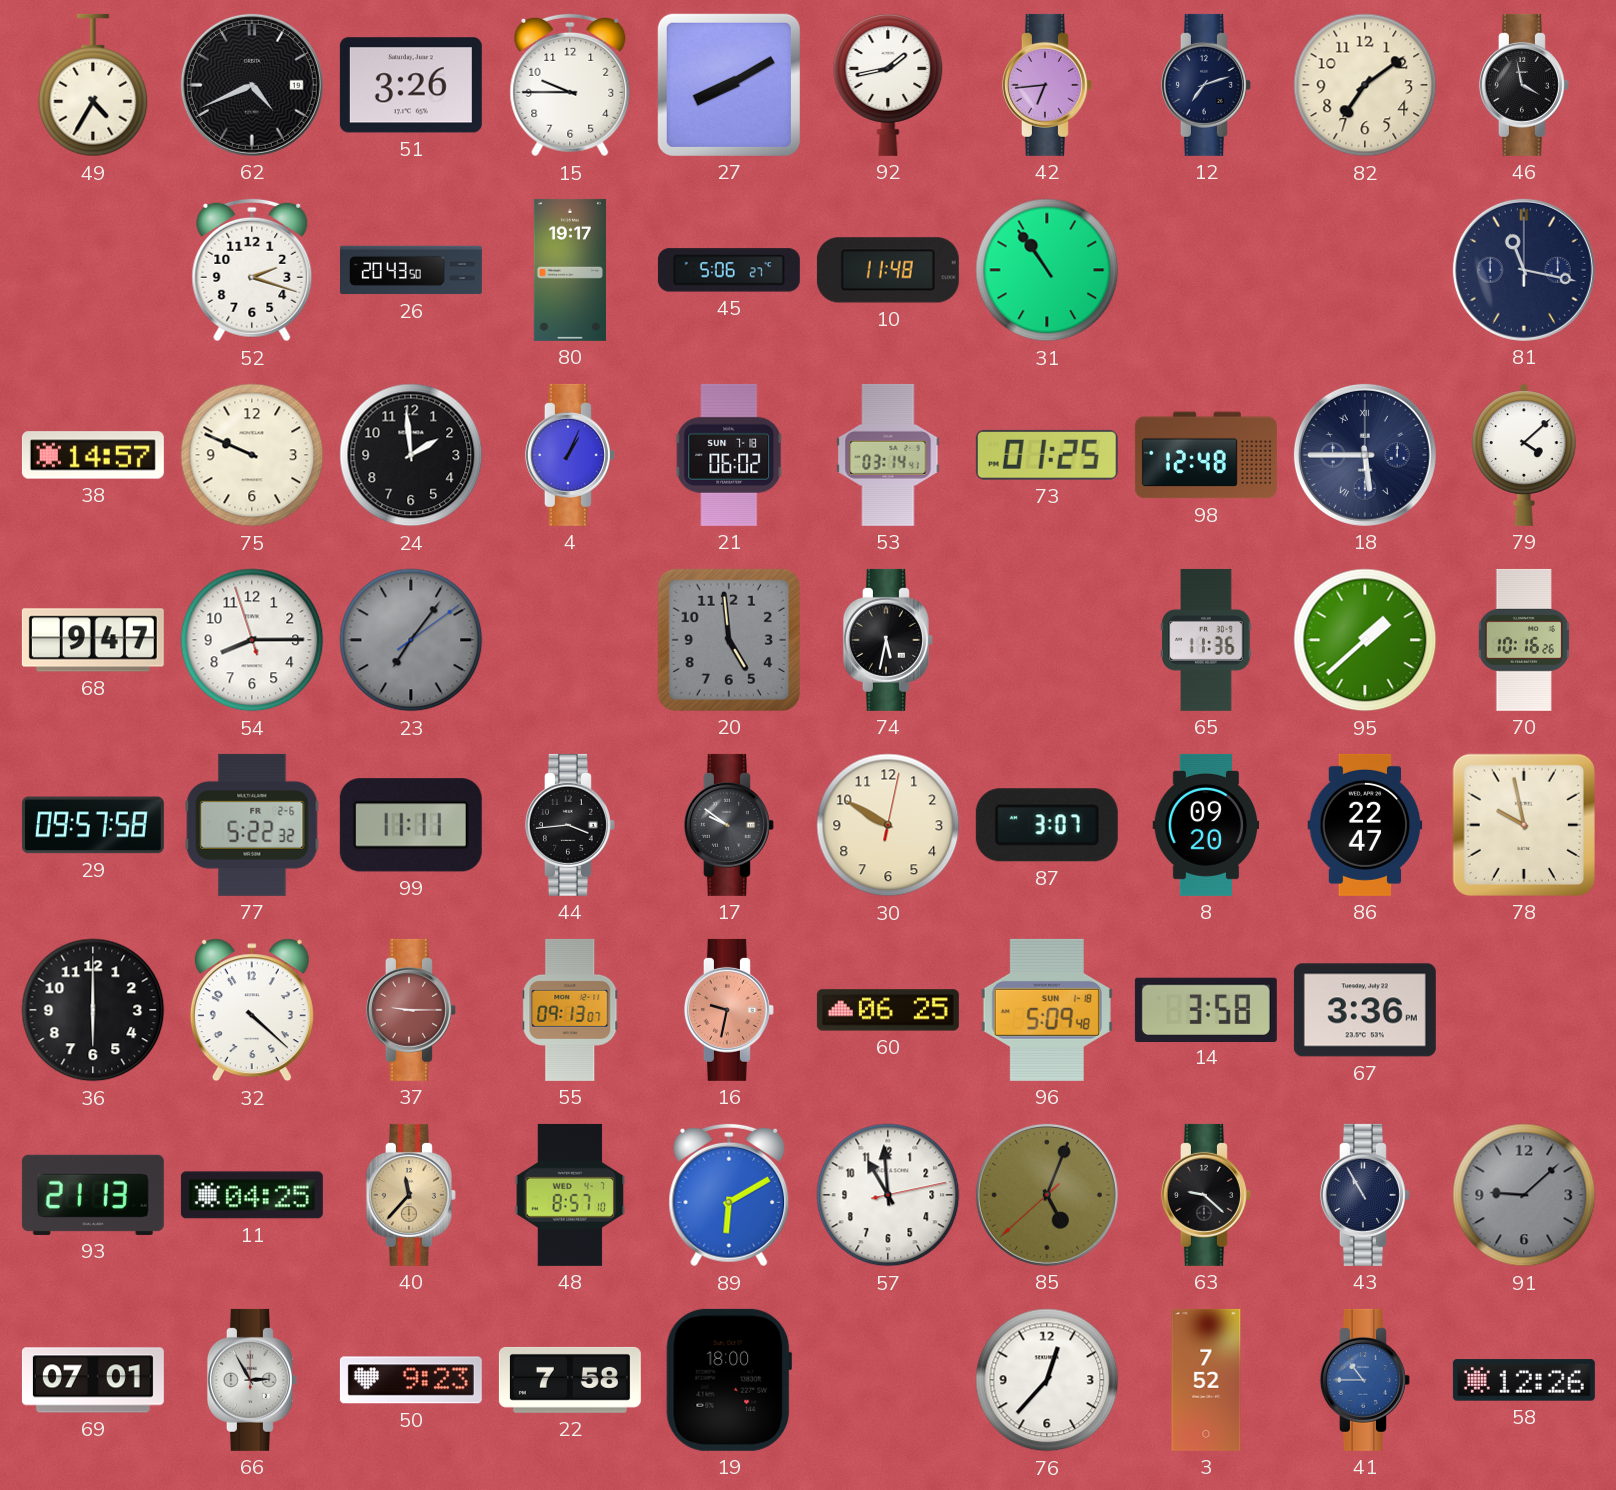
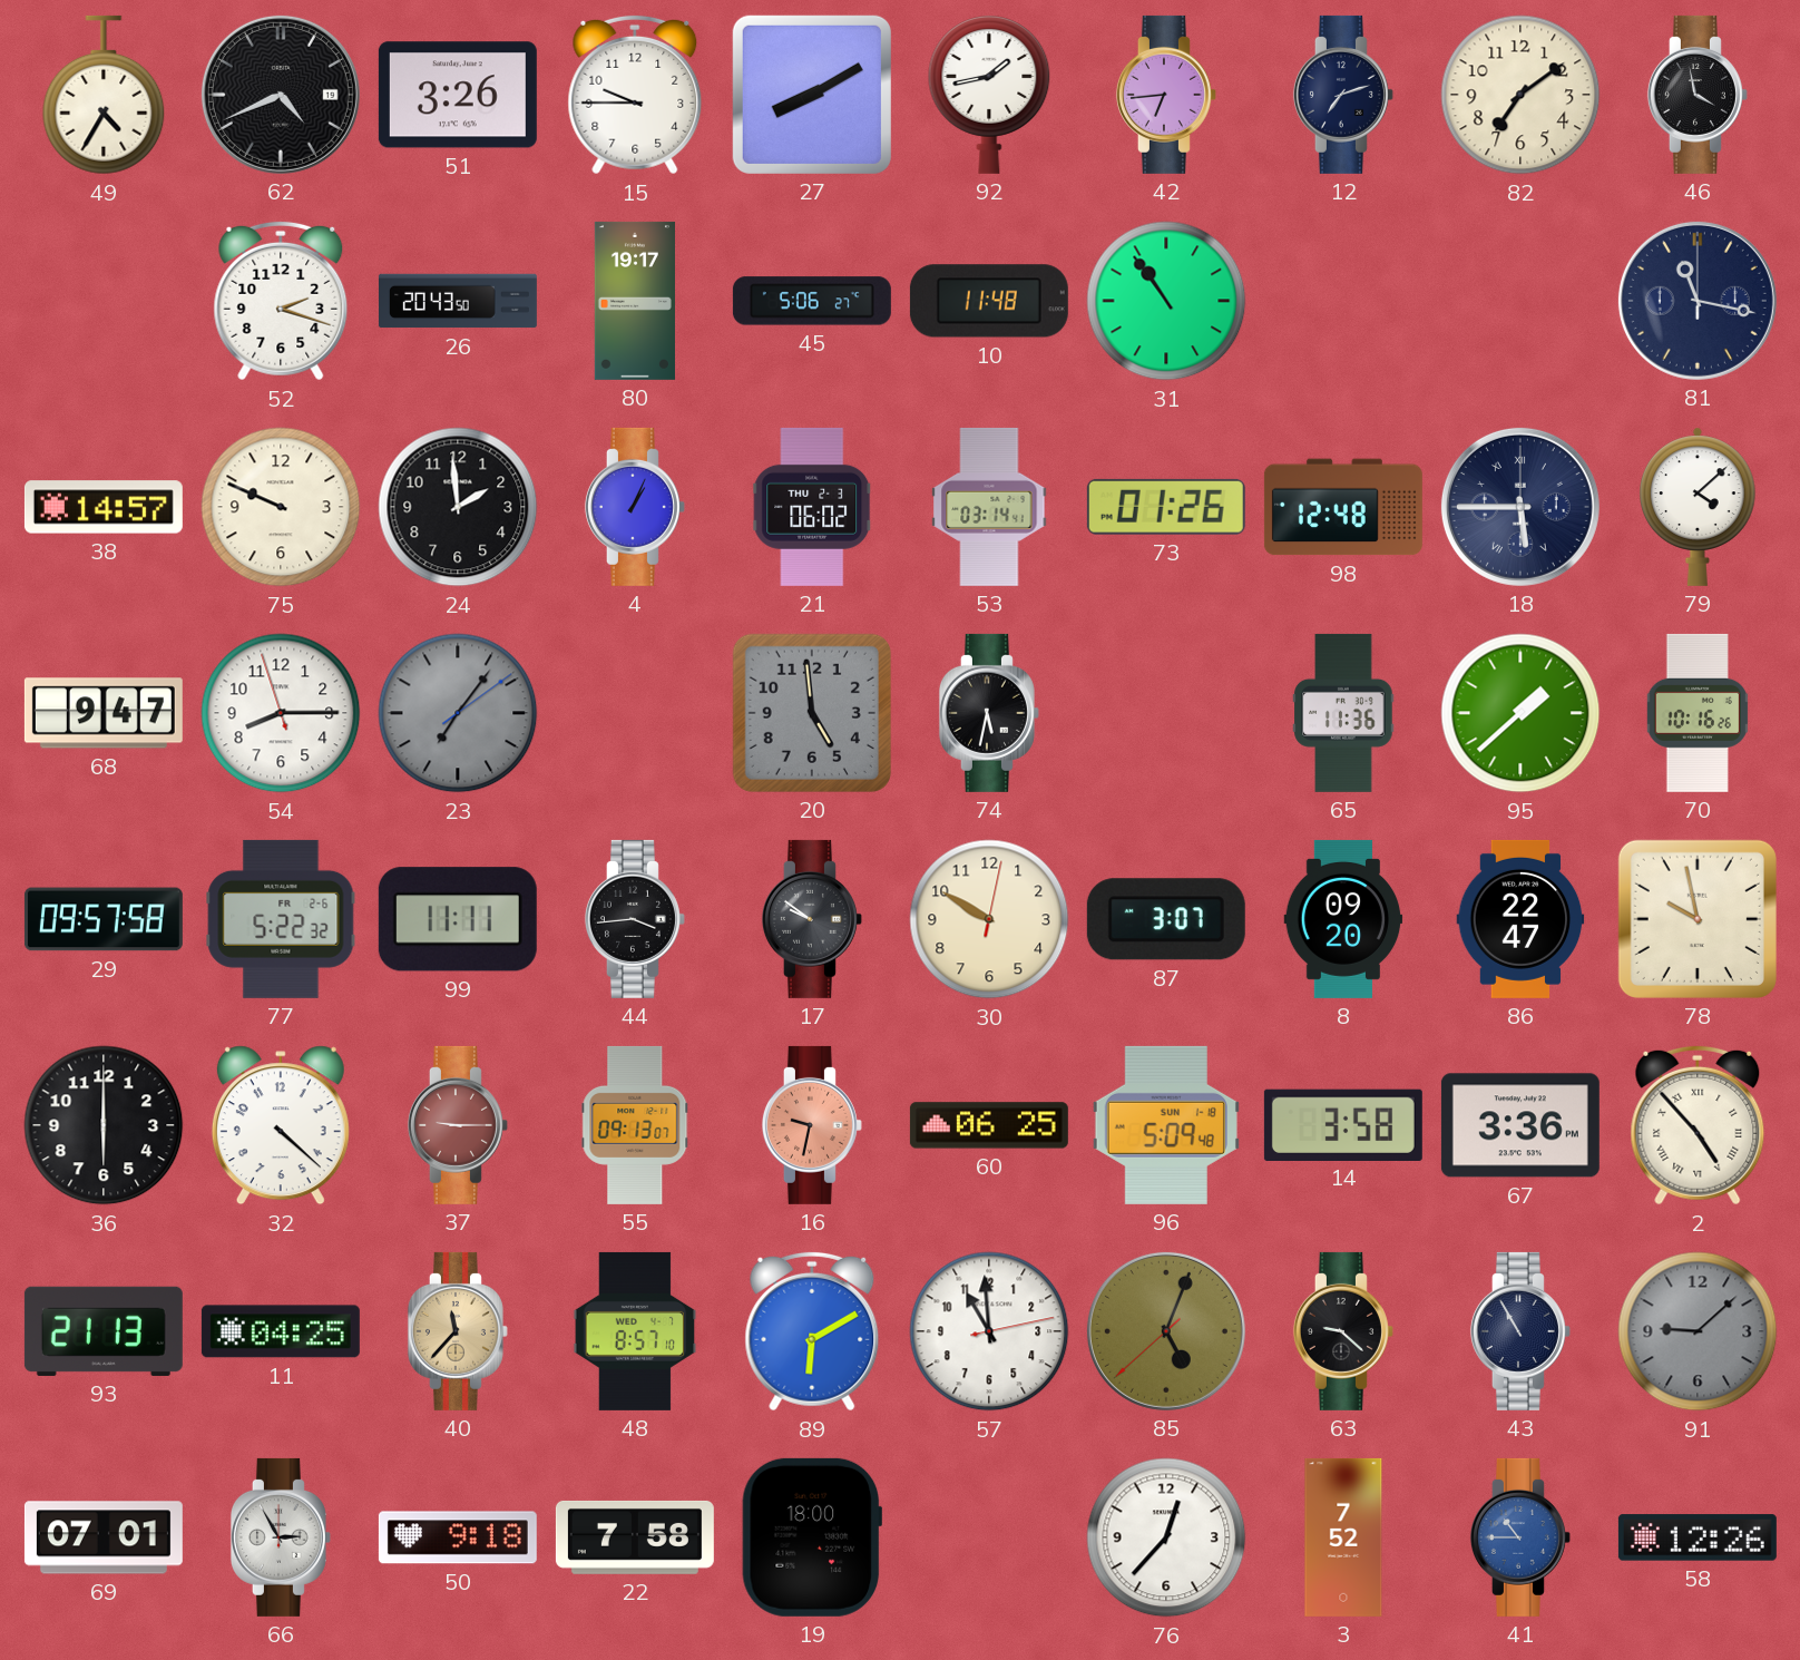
21 date: SUN 7-18 -> THU 2-3
73: 01:25 -> 01:26
2: none -> 4:53
50: 9:23 -> 9:18
